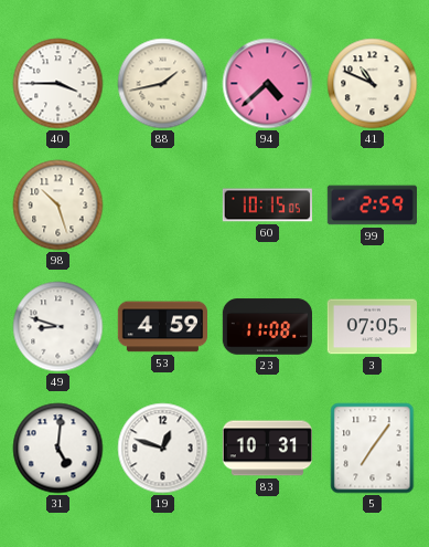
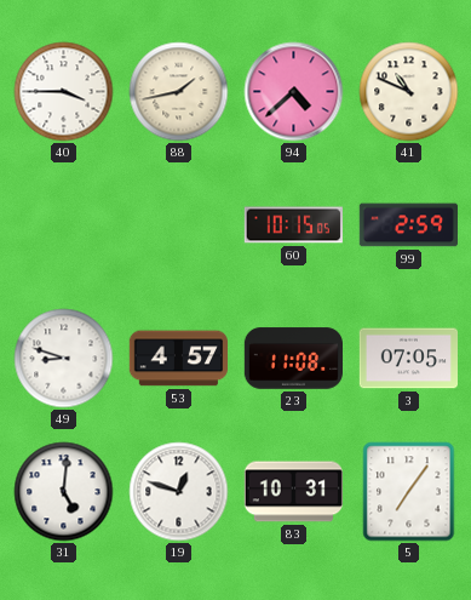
98: 10:27 -> none
53: 4:59 -> 4:57
